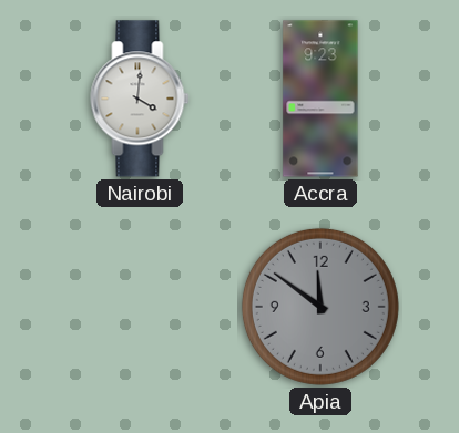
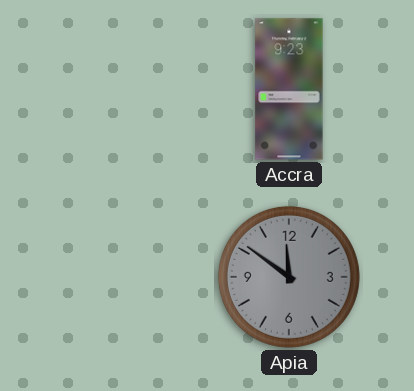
Nairobi: 4:01 -> none
